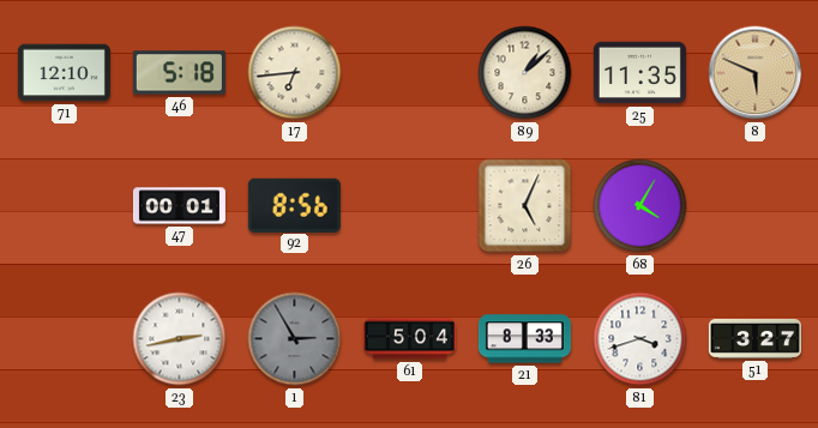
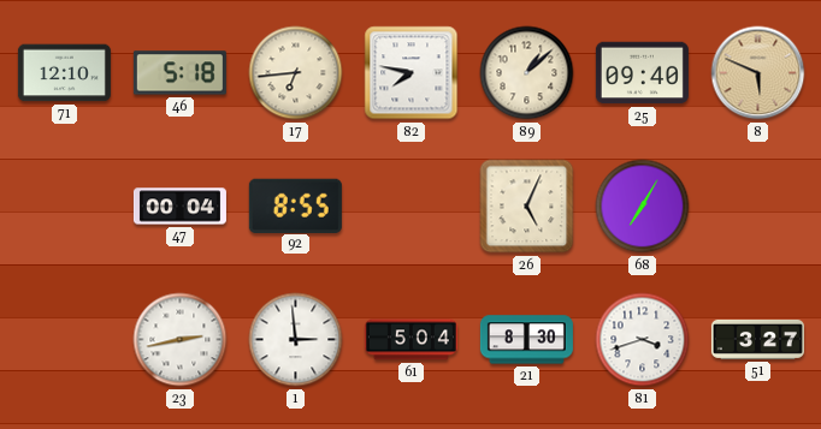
82: none -> 7:47
25: 11:35 -> 09:40
47: 00:01 -> 00:04
92: 8:56 -> 8:55
68: 4:05 -> 7:05
1: 2:55 -> 2:59
1 dial: grey -> white
21: 8:33 -> 8:30
